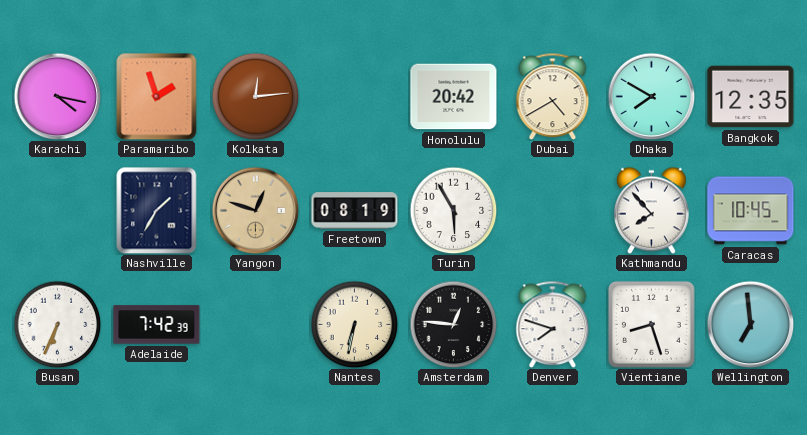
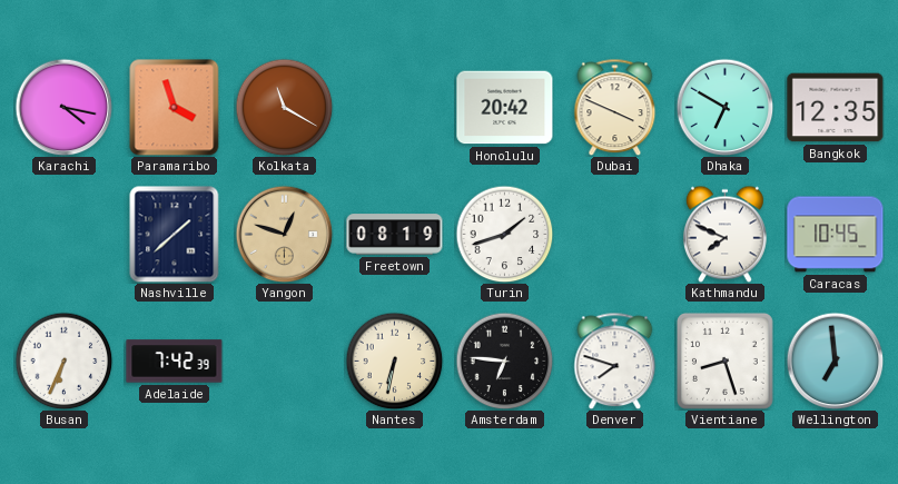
Paramaribo: 1:57 -> 3:57
Kolkata: 12:14 -> 11:20
Dubai: 4:40 -> 3:49
Dhaka: 7:50 -> 6:50
Nashville: 1:35 -> 1:38
Turin: 5:55 -> 1:42
Kathmandu: 7:53 -> 7:49
Amsterdam: 12:46 -> 6:46
